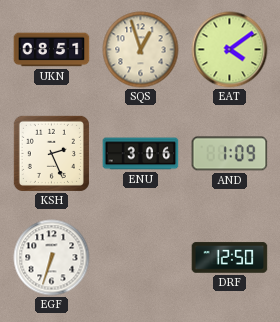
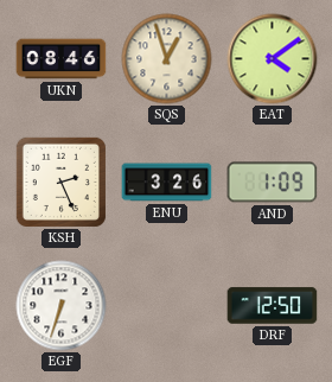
UKN: 08:51 -> 08:46
ENU: 3:06 -> 3:26
